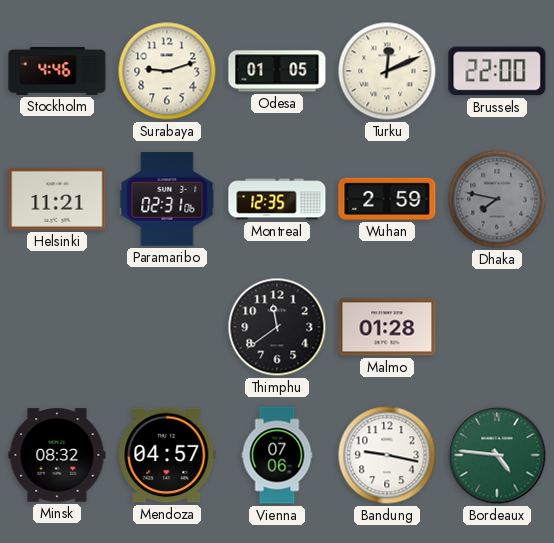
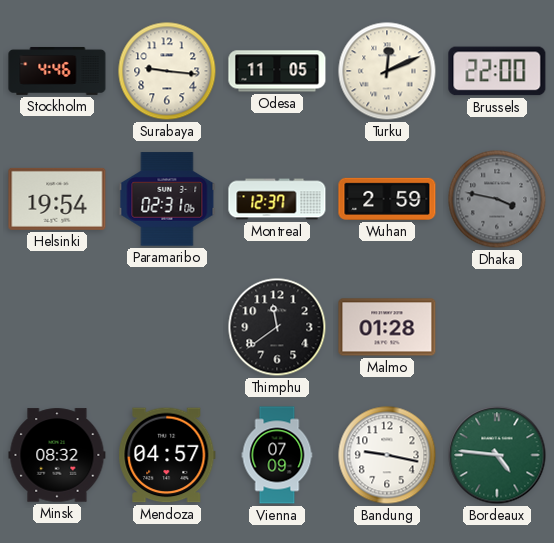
Surabaya: 9:12 -> 9:16
Odesa: 01:05 -> 11:05
Helsinki: 11:21 -> 19:54
Montreal: 12:35 -> 12:37
Dhaka: 7:47 -> 3:47
Vienna: 07:06 -> 07:09
